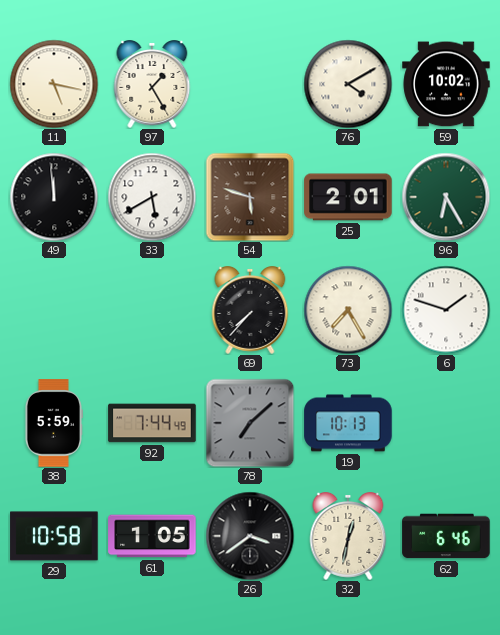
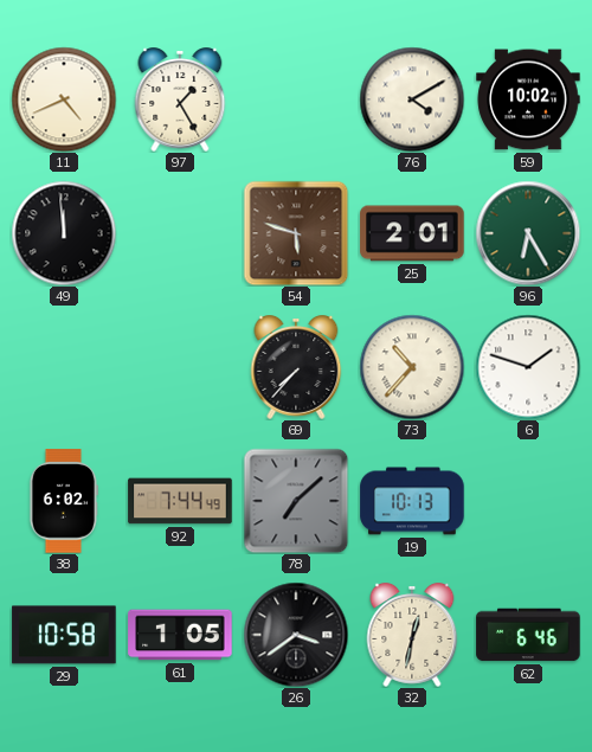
11: 5:17 -> 4:41
33: 5:40 -> none
73: 7:25 -> 10:37
38: 5:59 -> 6:02
